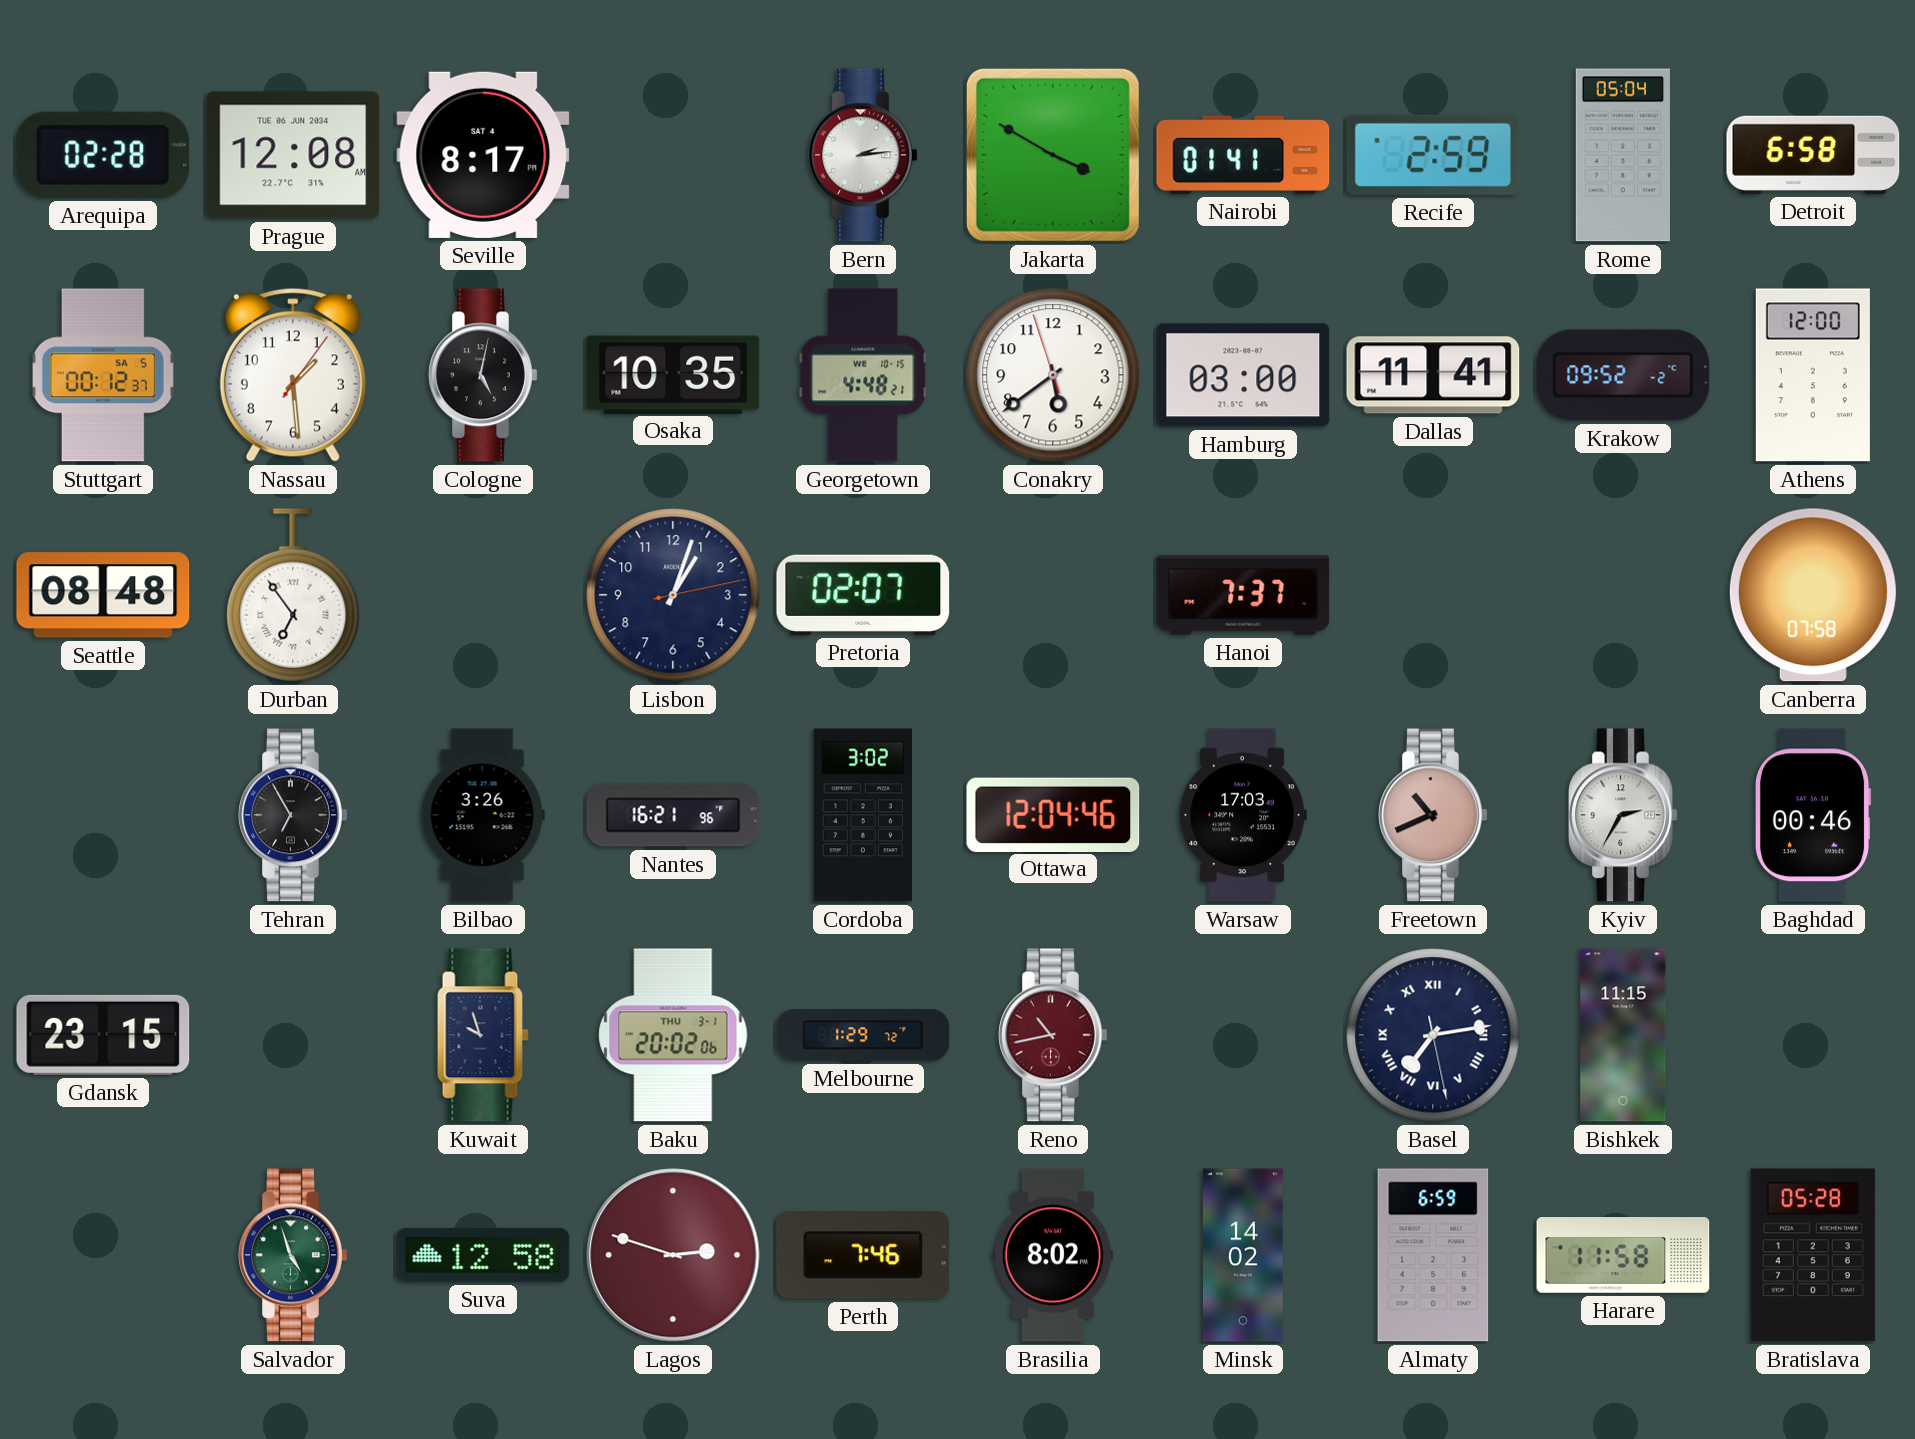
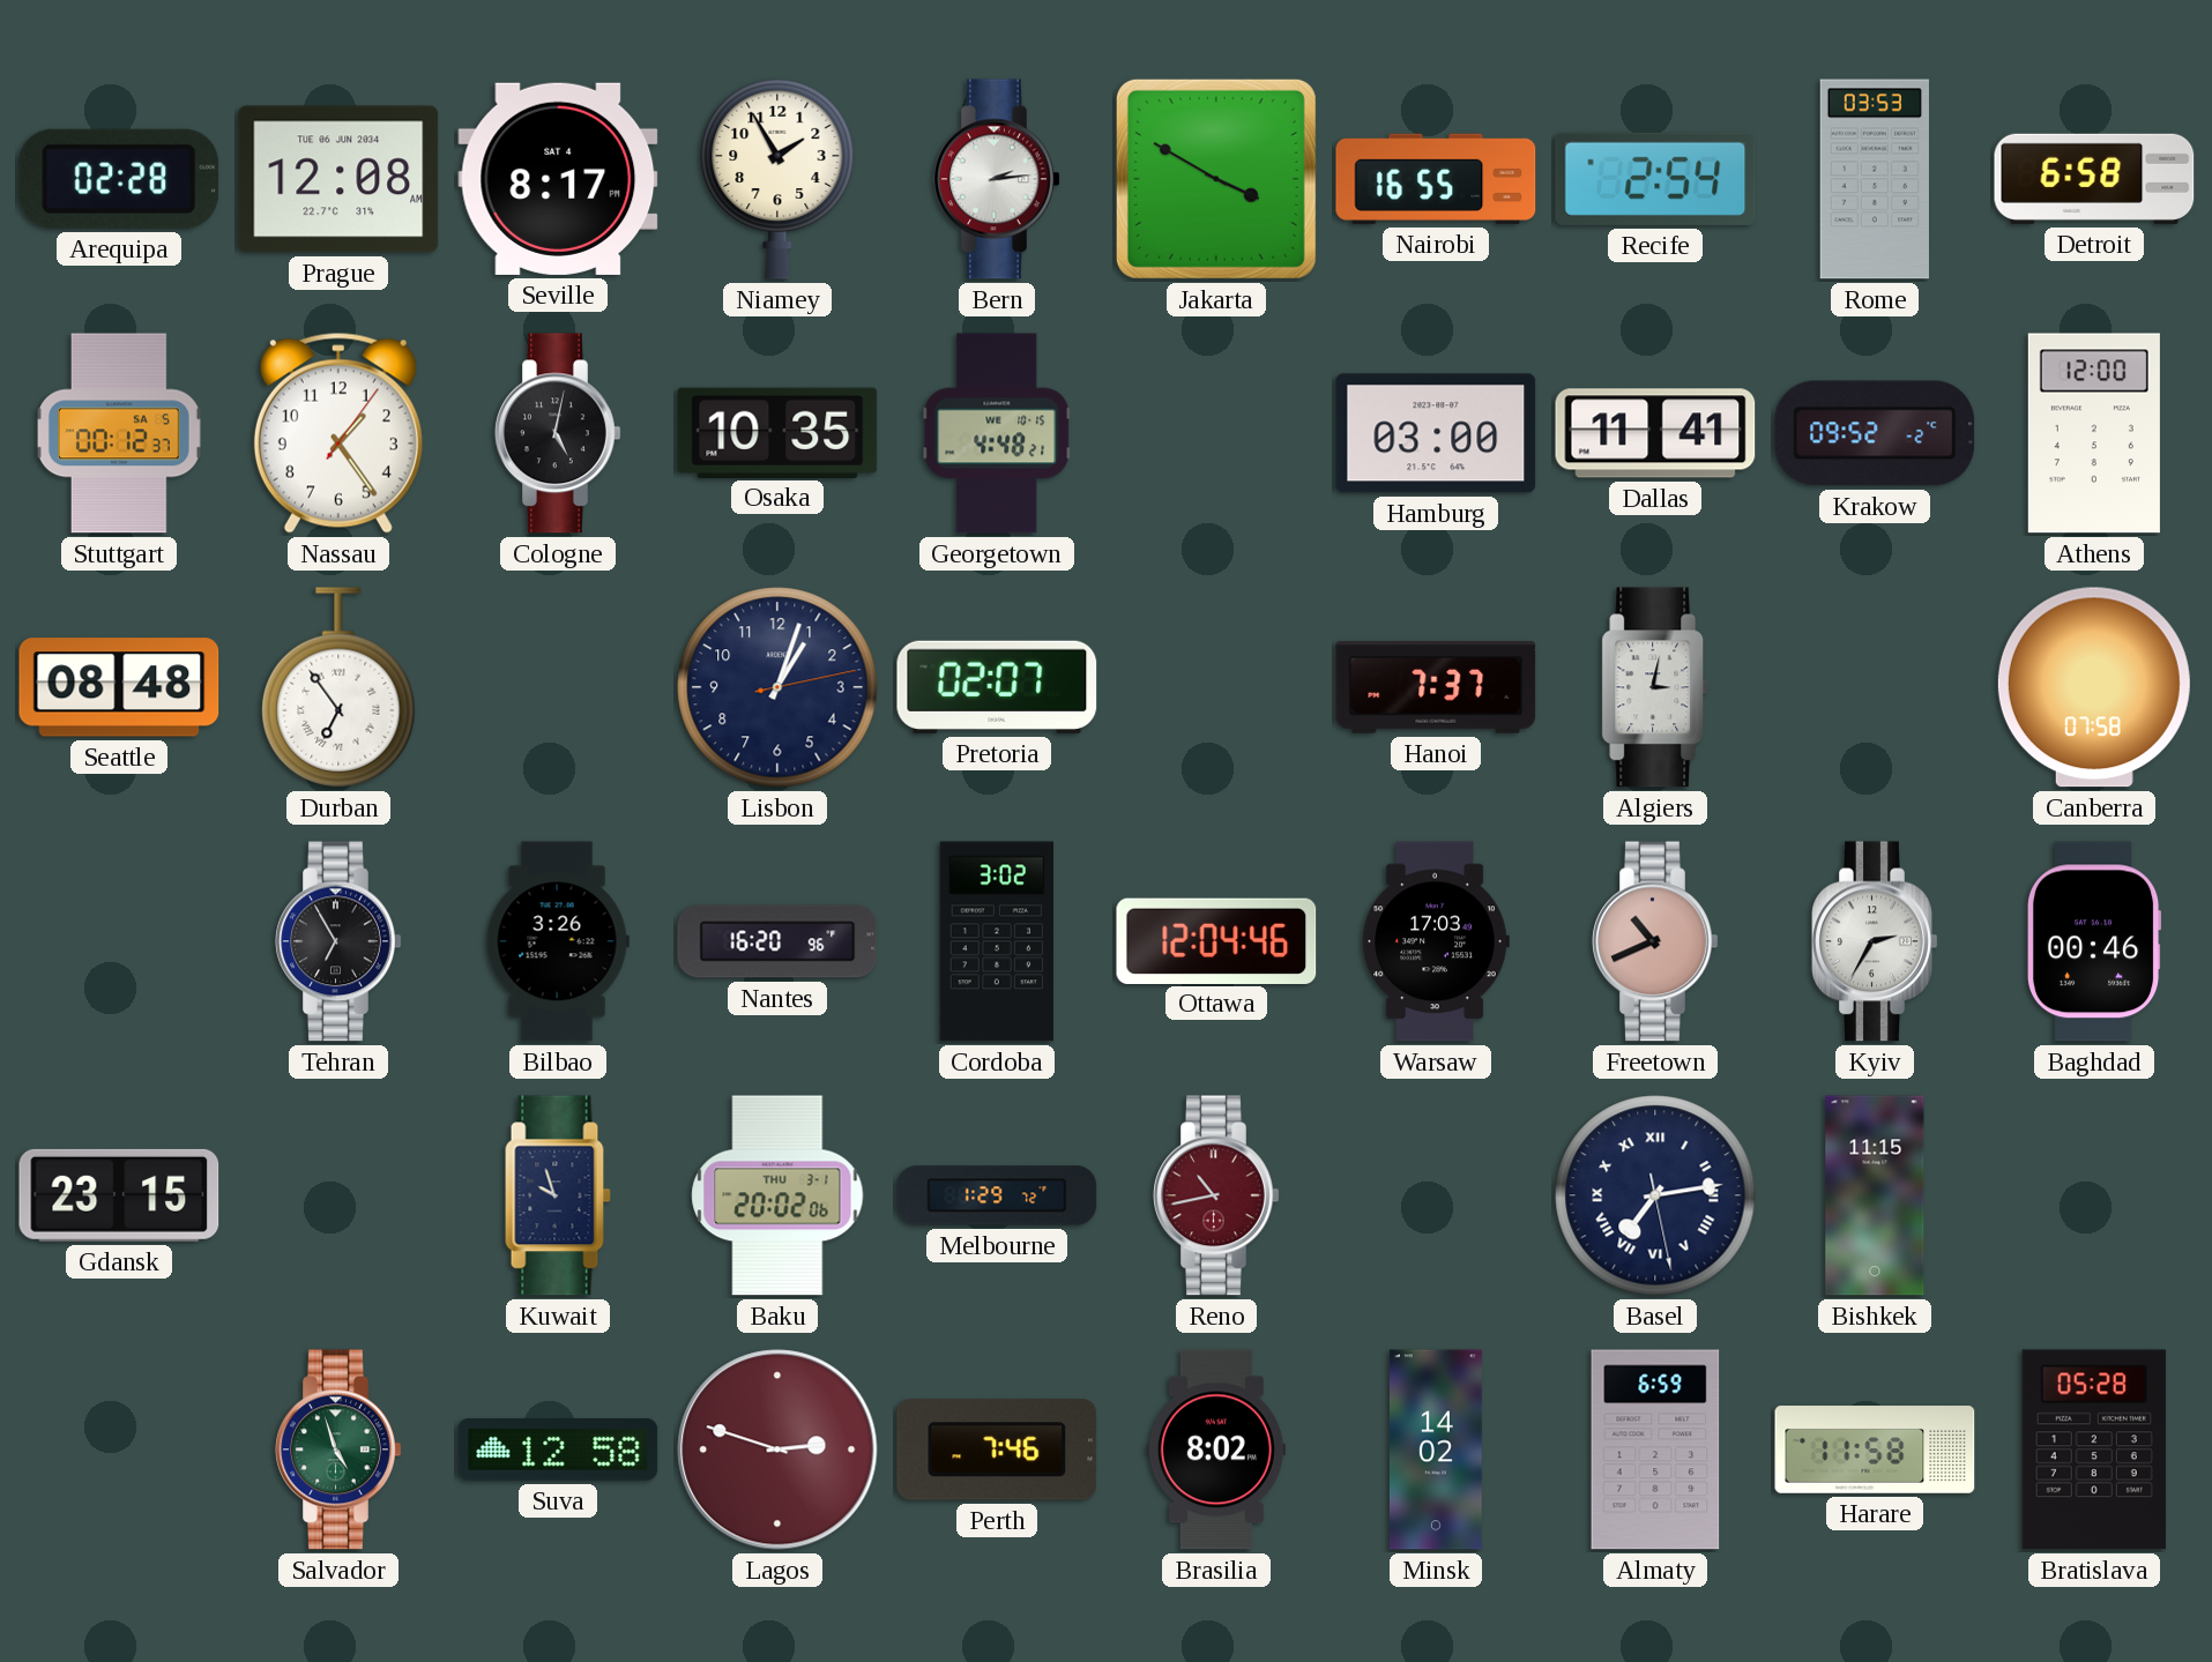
Niamey: none -> 1:55
Nairobi: 01:41 -> 16:55
Recife: 2:59 -> 2:54
Rome: 05:04 -> 03:53
Nassau: 1:29 -> 1:24
Conakry: 5:38 -> none
Algiers: none -> 3:02
Nantes: 16:21 -> 16:20
